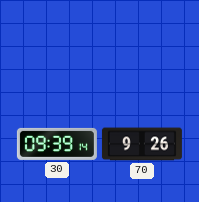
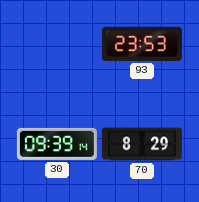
93: none -> 23:53
70: 9:26 -> 8:29
